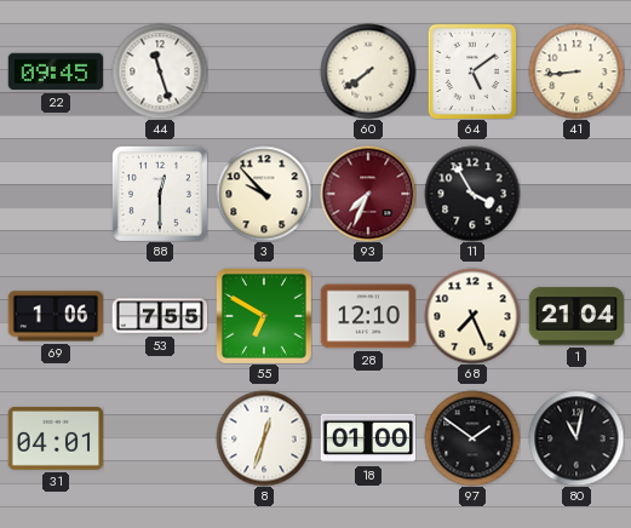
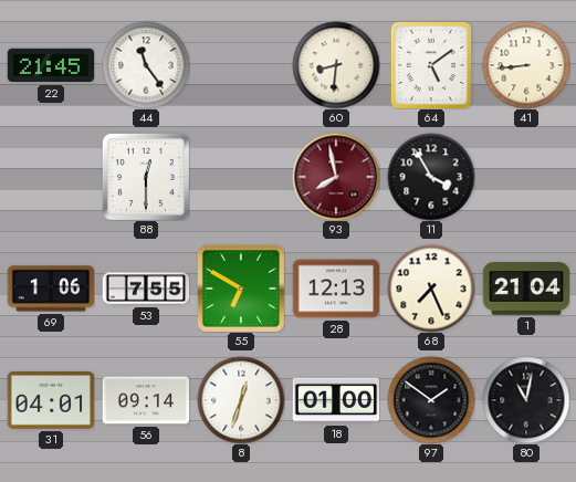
22: 09:45 -> 21:45
44: 11:27 -> 11:24
60: 7:39 -> 8:31
3: 9:53 -> none
93: 7:34 -> 7:58
28: 12:10 -> 12:13
56: none -> 09:14
